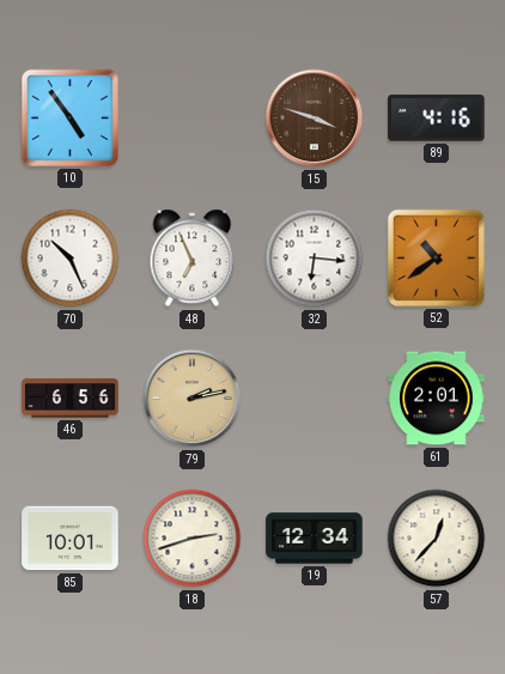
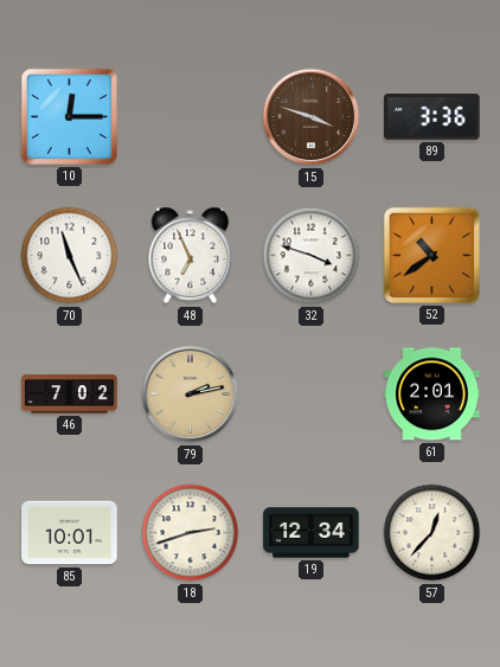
10: 4:54 -> 12:15
89: 4:16 -> 3:36
70: 10:26 -> 11:26
32: 6:16 -> 3:48
46: 6:56 -> 7:02
